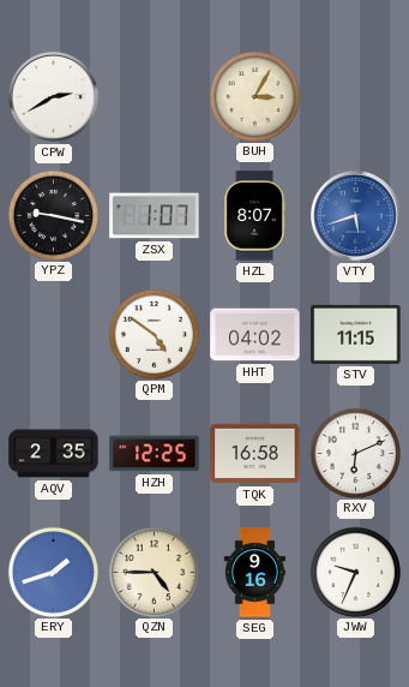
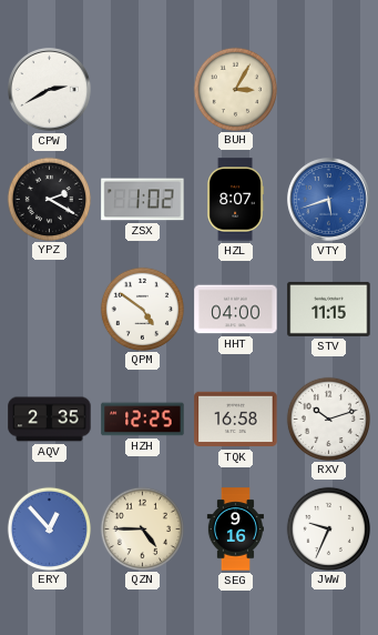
YPZ: 9:17 -> 2:20
ZSX: 1:07 -> 1:02
HHT: 04:02 -> 04:00
RXV: 6:11 -> 10:12
ERY: 1:42 -> 12:53
